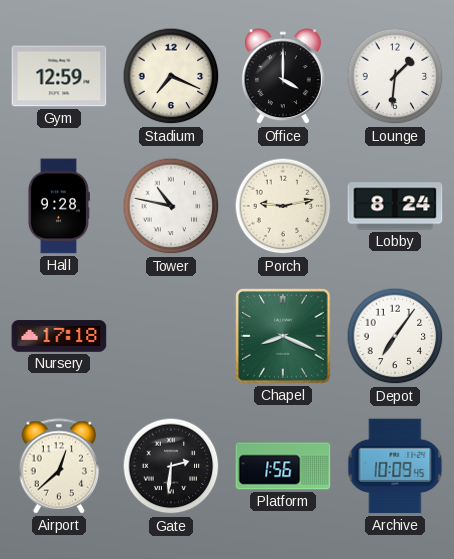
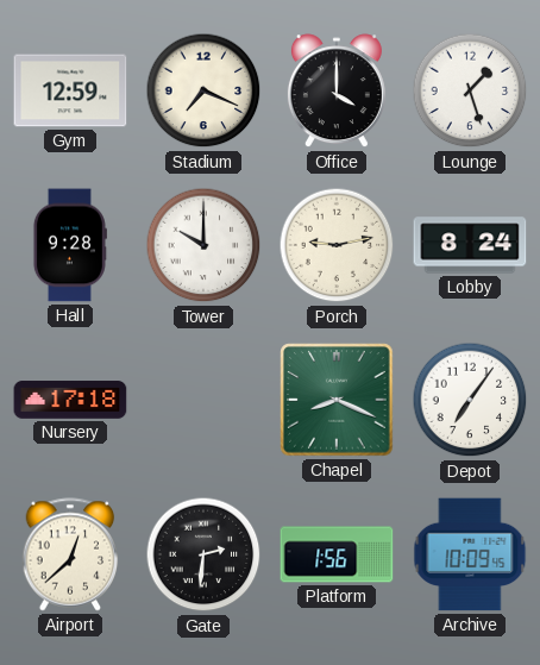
Lounge: 1:31 -> 1:27
Tower: 10:47 -> 10:00
